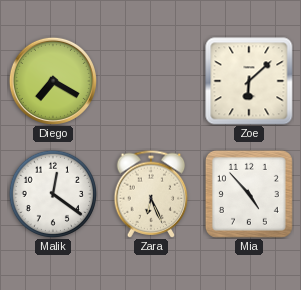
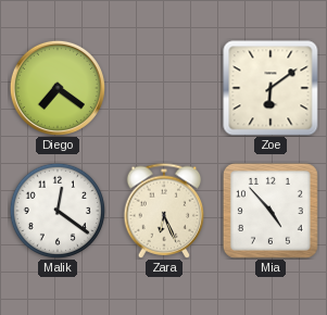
Diego: 7:20 -> 7:21
Zoe: 6:08 -> 6:09
